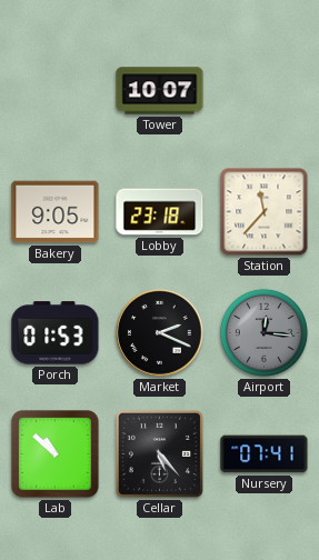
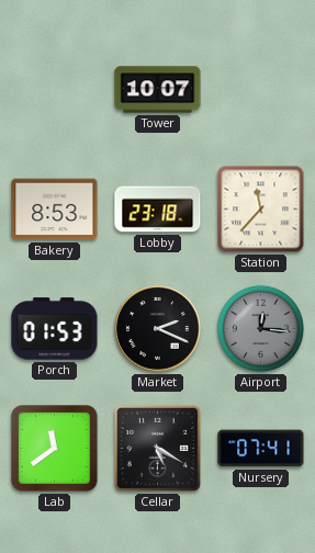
Bakery: 9:05 -> 8:53
Lab: 10:52 -> 11:39
Cellar: 5:23 -> 5:20
